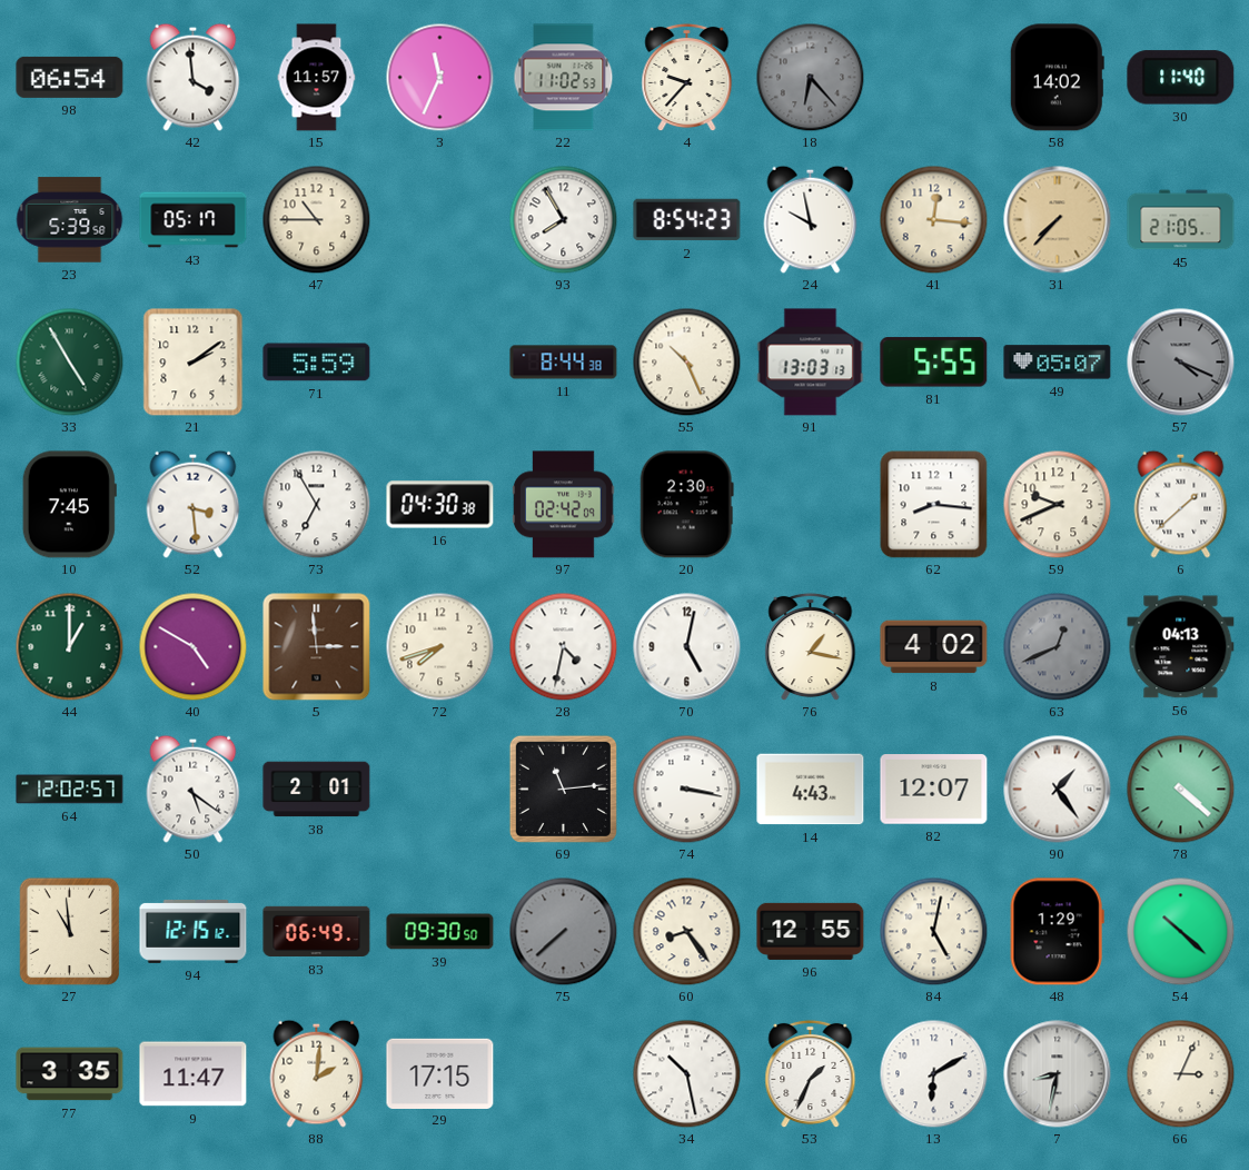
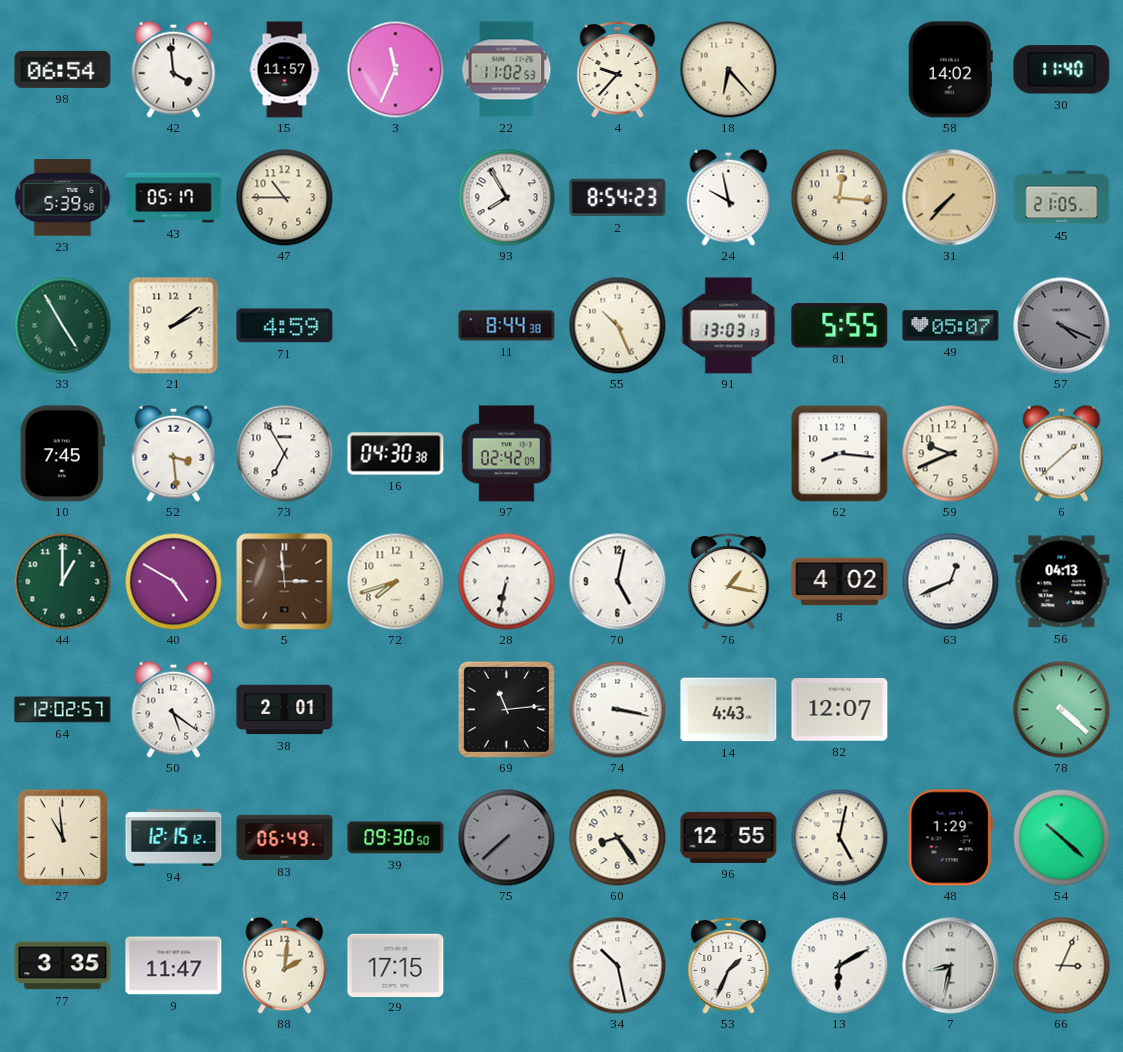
18 dial: grey -> cream
71: 5:59 -> 4:59
20: 2:30 -> none
28: 4:32 -> 6:32
63 dial: grey -> white
90: 1:24 -> none
